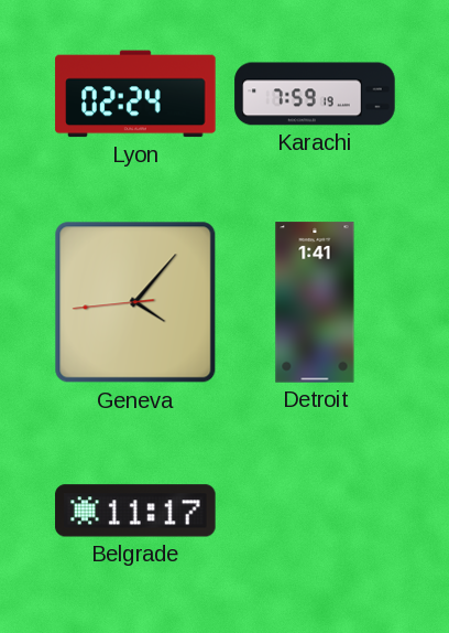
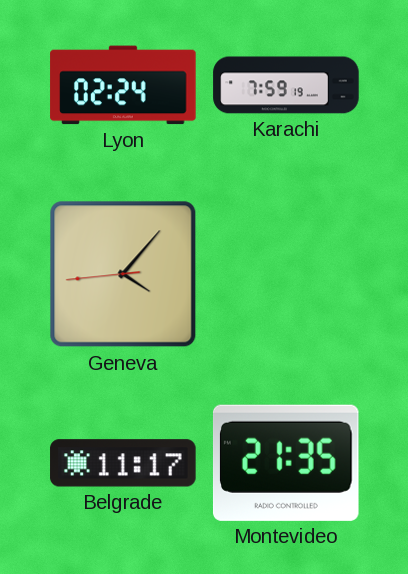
Detroit: 1:41 -> none
Montevideo: none -> 21:35
